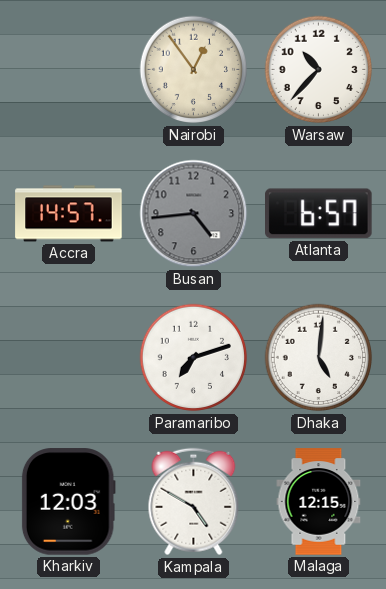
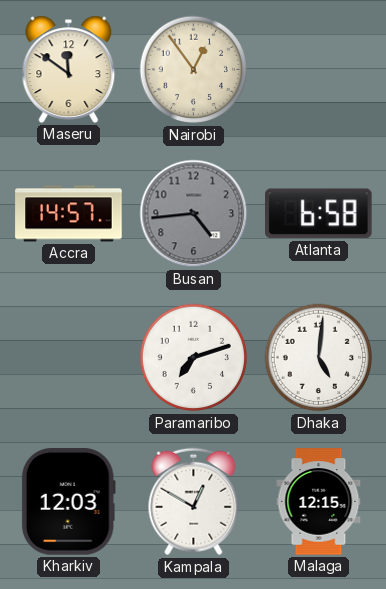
Maseru: none -> 11:51
Warsaw: 10:37 -> none
Atlanta: 6:57 -> 6:58
Kampala: 4:50 -> 12:50
